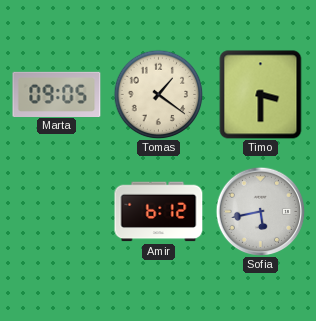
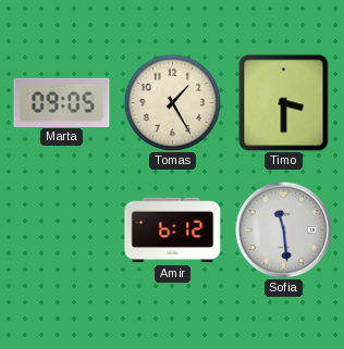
Tomas: 1:21 -> 1:25
Sofia: 5:43 -> 11:29
